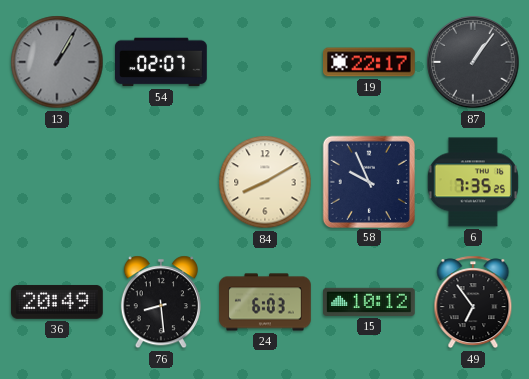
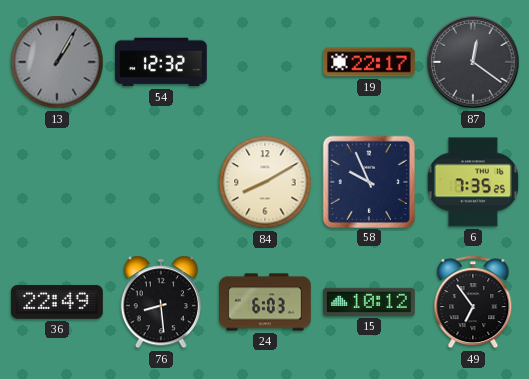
54: 02:07 -> 12:32
87: 1:06 -> 12:21
36: 20:49 -> 22:49
